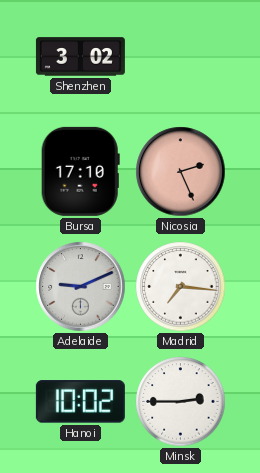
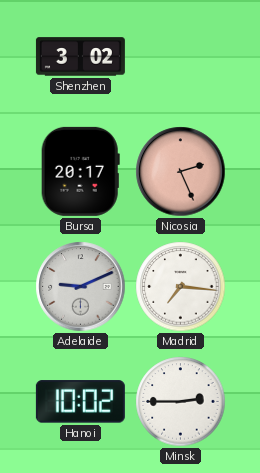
Bursa: 17:10 -> 20:17
